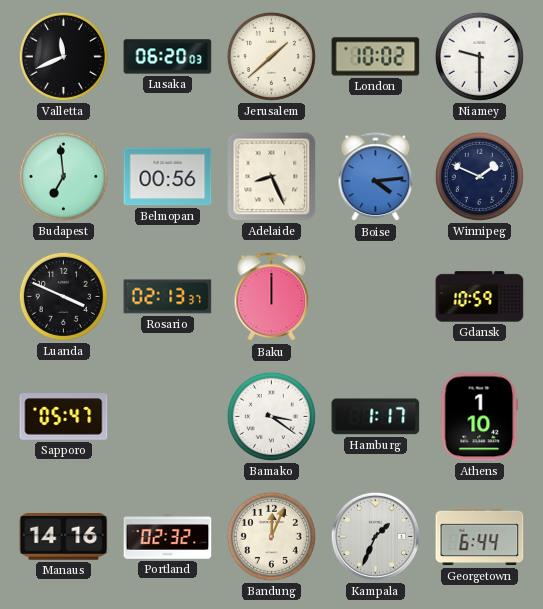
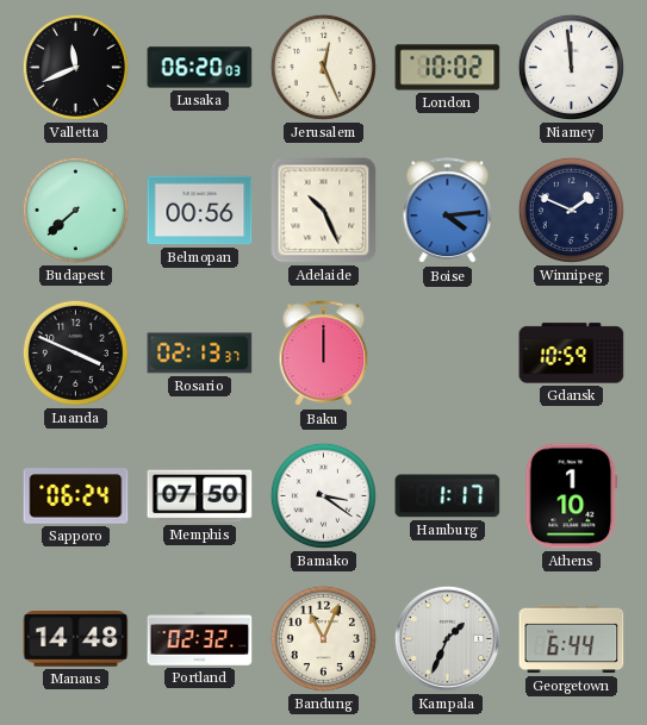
Jerusalem: 1:38 -> 12:26
Niamey: 9:30 -> 11:59
Budapest: 6:59 -> 7:38
Adelaide: 8:26 -> 10:26
Sapporo: 05:47 -> 06:24
Memphis: none -> 07:50
Manaus: 14:16 -> 14:48
Bandung: 12:04 -> 11:04
